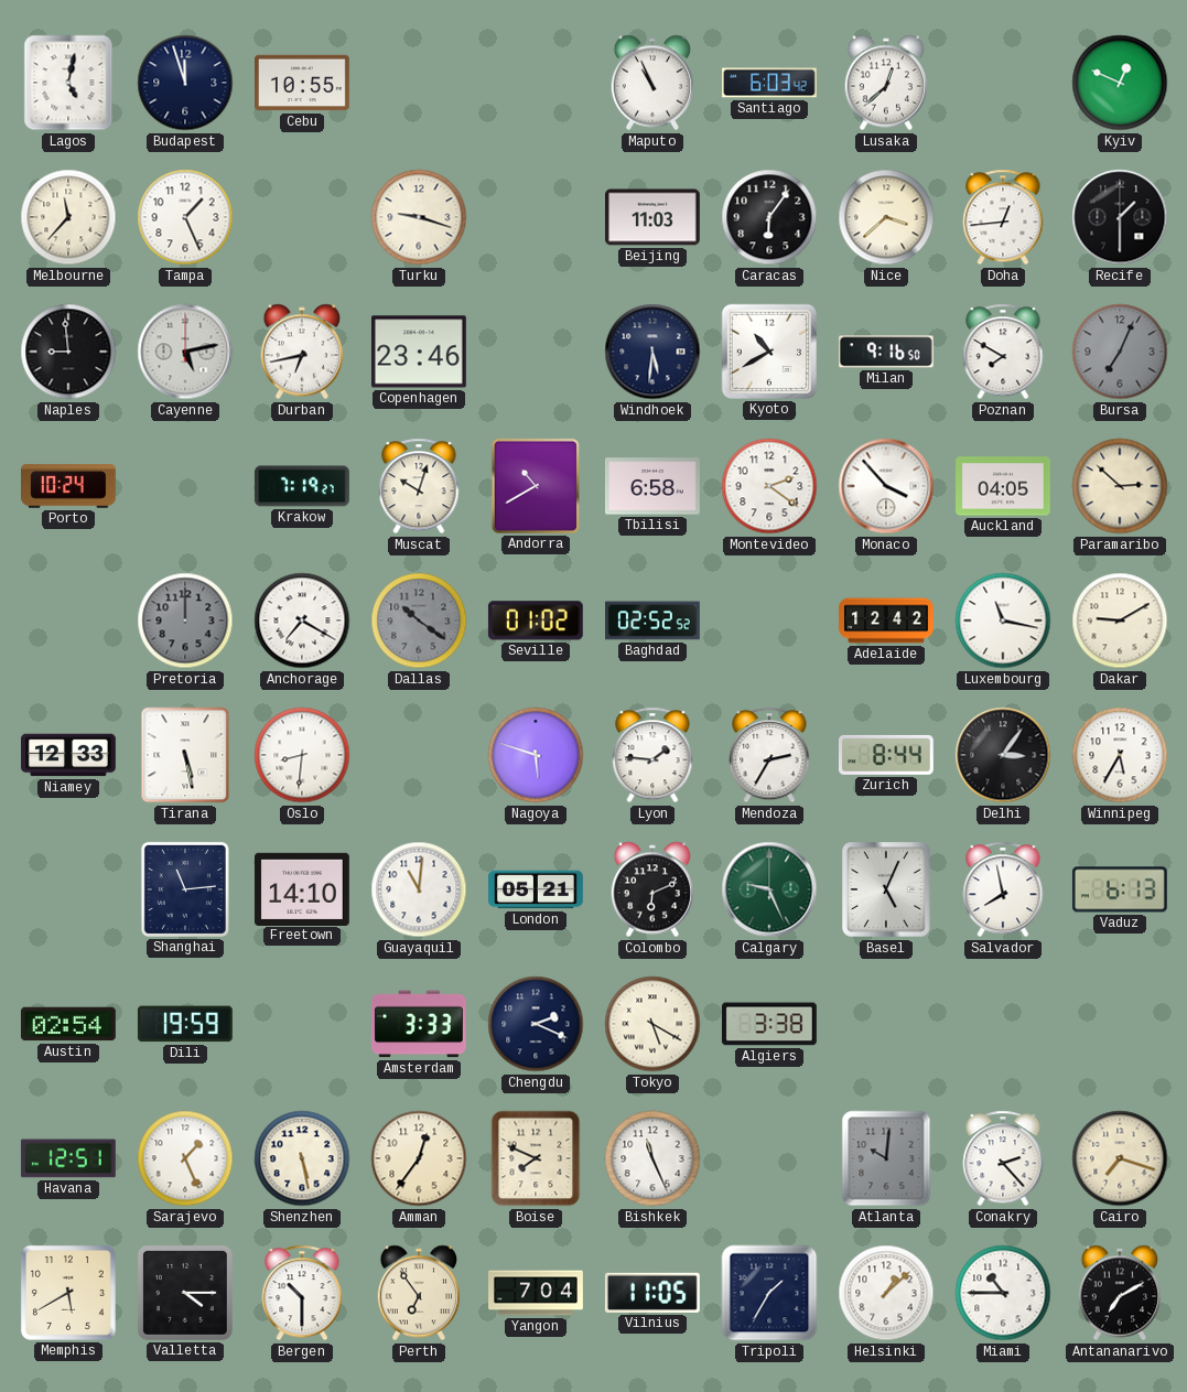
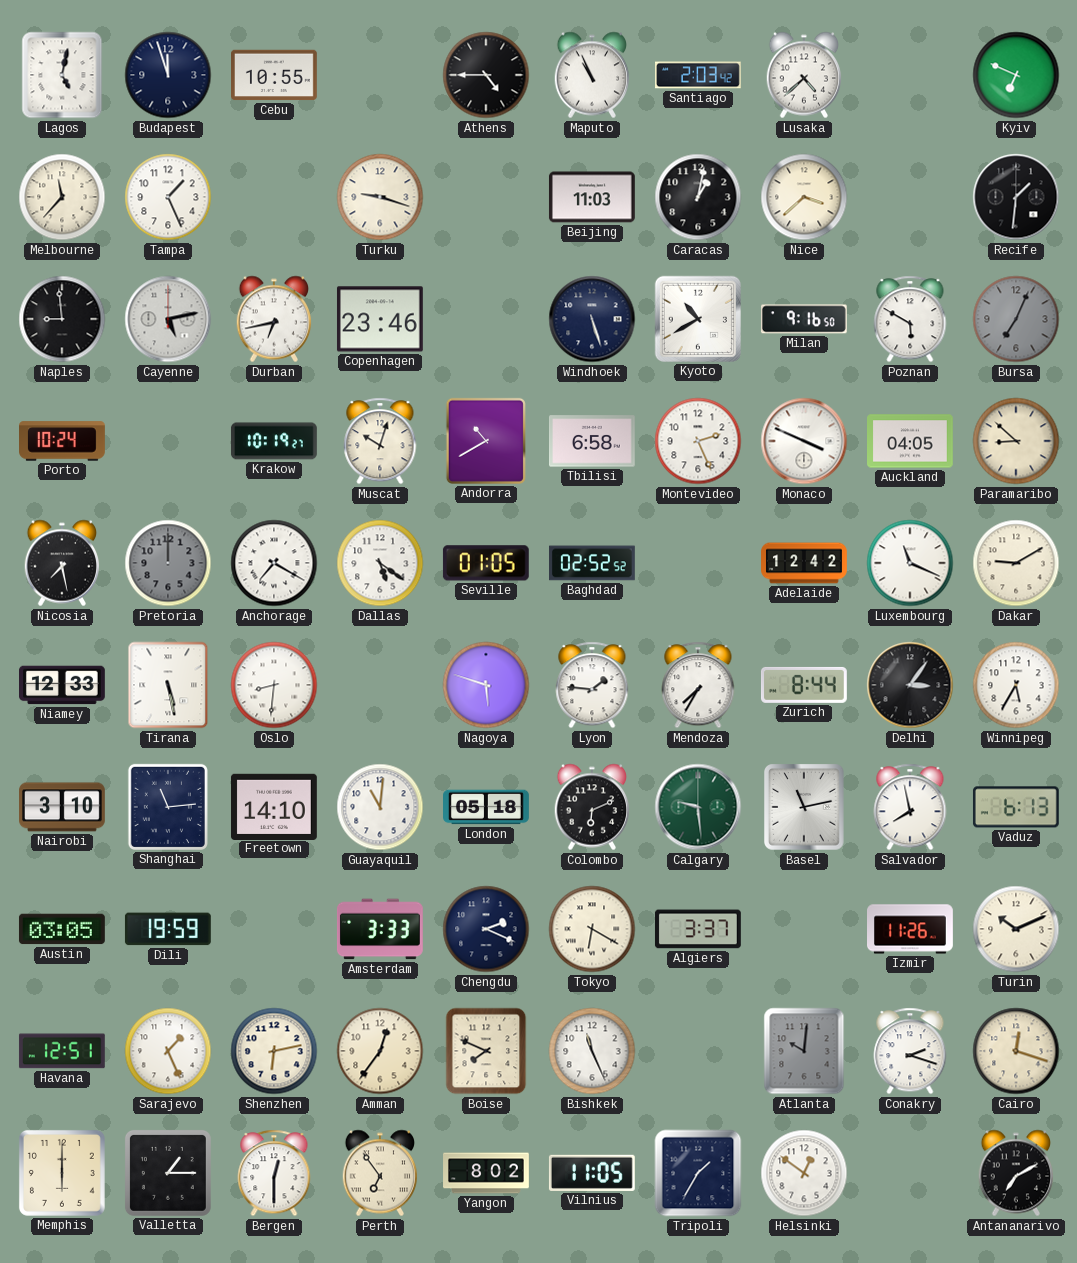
Athens: none -> 4:45
Santiago: 6:03 -> 2:03
Lusaka: 12:38 -> 4:38
Kyiv: 12:49 -> 6:49
Caracas: 6:06 -> 1:02
Doha: 12:44 -> none
Recife: 1:30 -> 1:31
Windhoek: 5:31 -> 5:27
Poznan: 7:50 -> 5:50
Krakow: 7:19 -> 10:19
Montevideo: 2:21 -> 2:26
Monaco: 3:53 -> 3:49
Paramaribo: 2:52 -> 8:52
Nicosia: none -> 7:28
Dallas: 10:21 -> 5:21
Dallas dial: grey -> white
Seville: 01:02 -> 01:05
Luxembourg: 11:17 -> 11:19
Mendoza: 2:35 -> 7:35
Nairobi: none -> 3:10
London: 05:21 -> 05:18
Calgary: 9:26 -> 9:29
Basel: 5:04 -> 11:13
Austin: 02:54 -> 03:05
Tokyo: 5:20 -> 6:20
Algiers: 3:38 -> 3:37
Izmir: none -> 11:26
Turin: none -> 10:11
Shenzhen: 5:28 -> 6:13
Conakry: 2:23 -> 2:18
Cairo: 7:18 -> 12:18
Memphis: 5:40 -> 6:00
Valletta: 4:15 -> 1:15
Bergen: 10:30 -> 12:30
Yangon: 7:04 -> 8:02
Helsinki: 1:08 -> 12:51
Miami: 10:45 -> none
